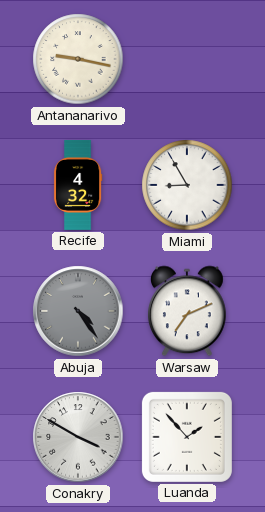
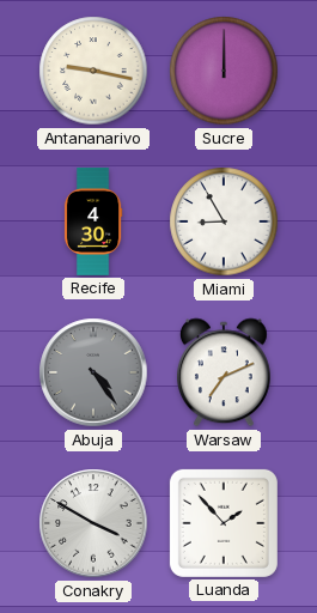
Sucre: none -> 12:00
Recife: 4:32 -> 4:30
